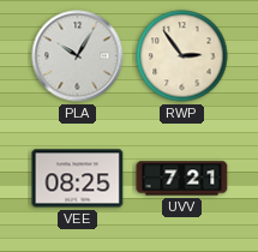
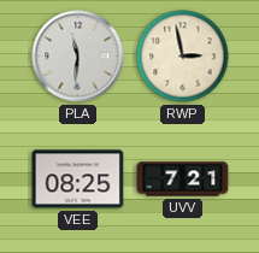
PLA: 10:05 -> 11:31
RWP: 2:54 -> 2:58
